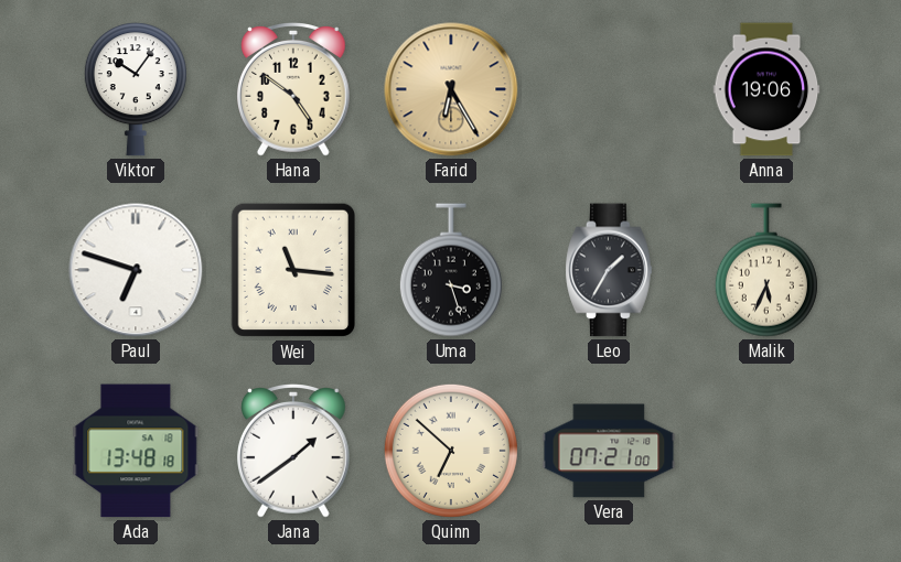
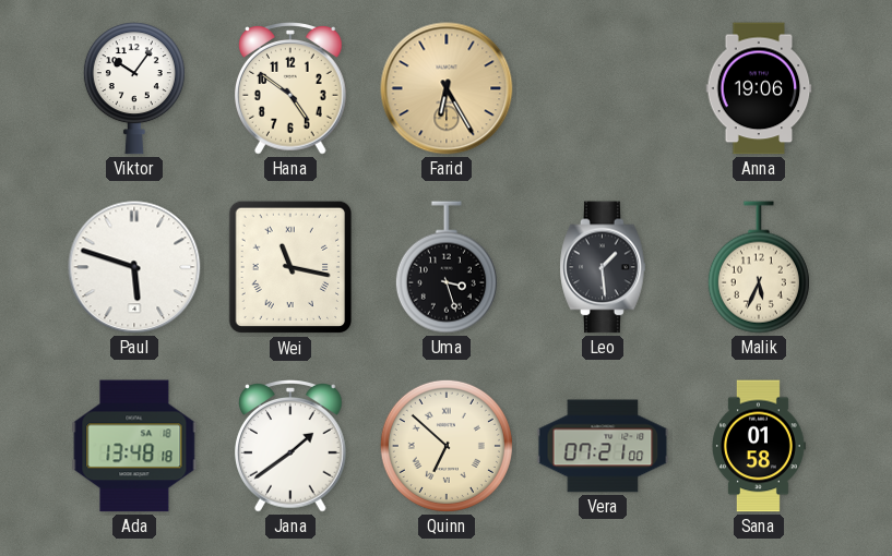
Paul: 6:48 -> 5:48
Wei: 11:16 -> 11:17
Leo: 1:35 -> 1:29
Sana: none -> 01:58
